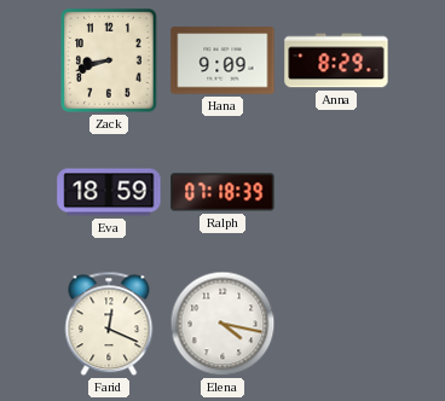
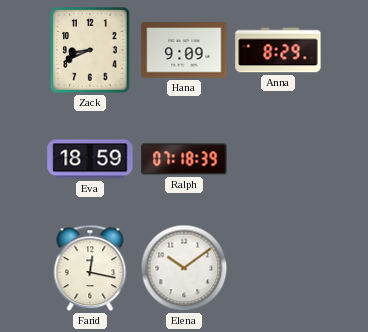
Zack: 8:42 -> 8:41
Farid: 12:19 -> 12:17
Elena: 4:17 -> 10:09
